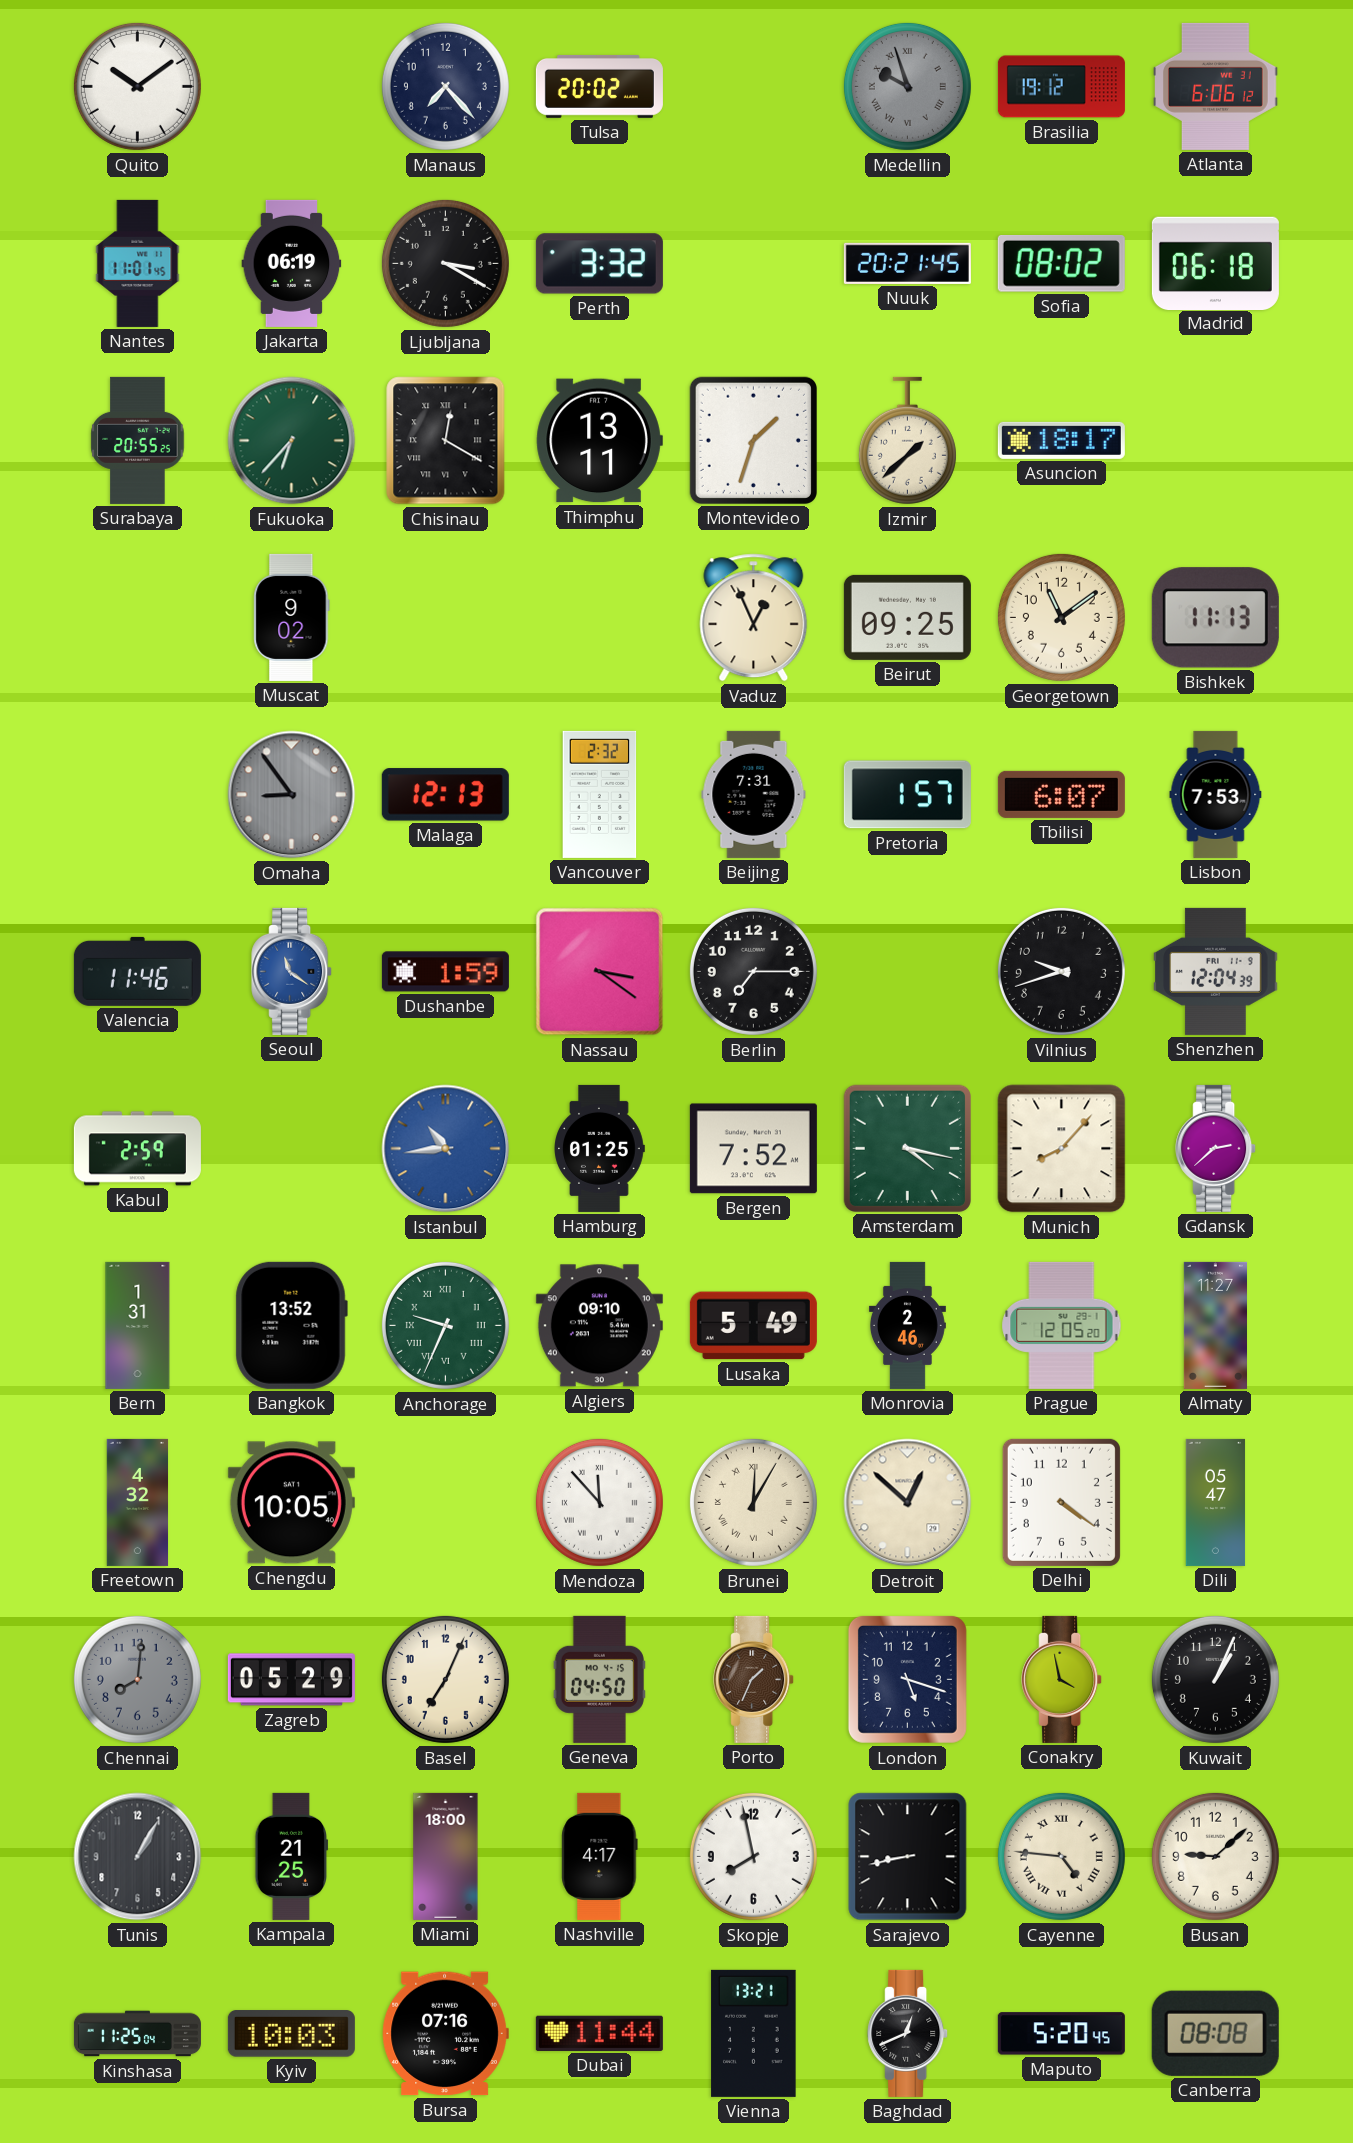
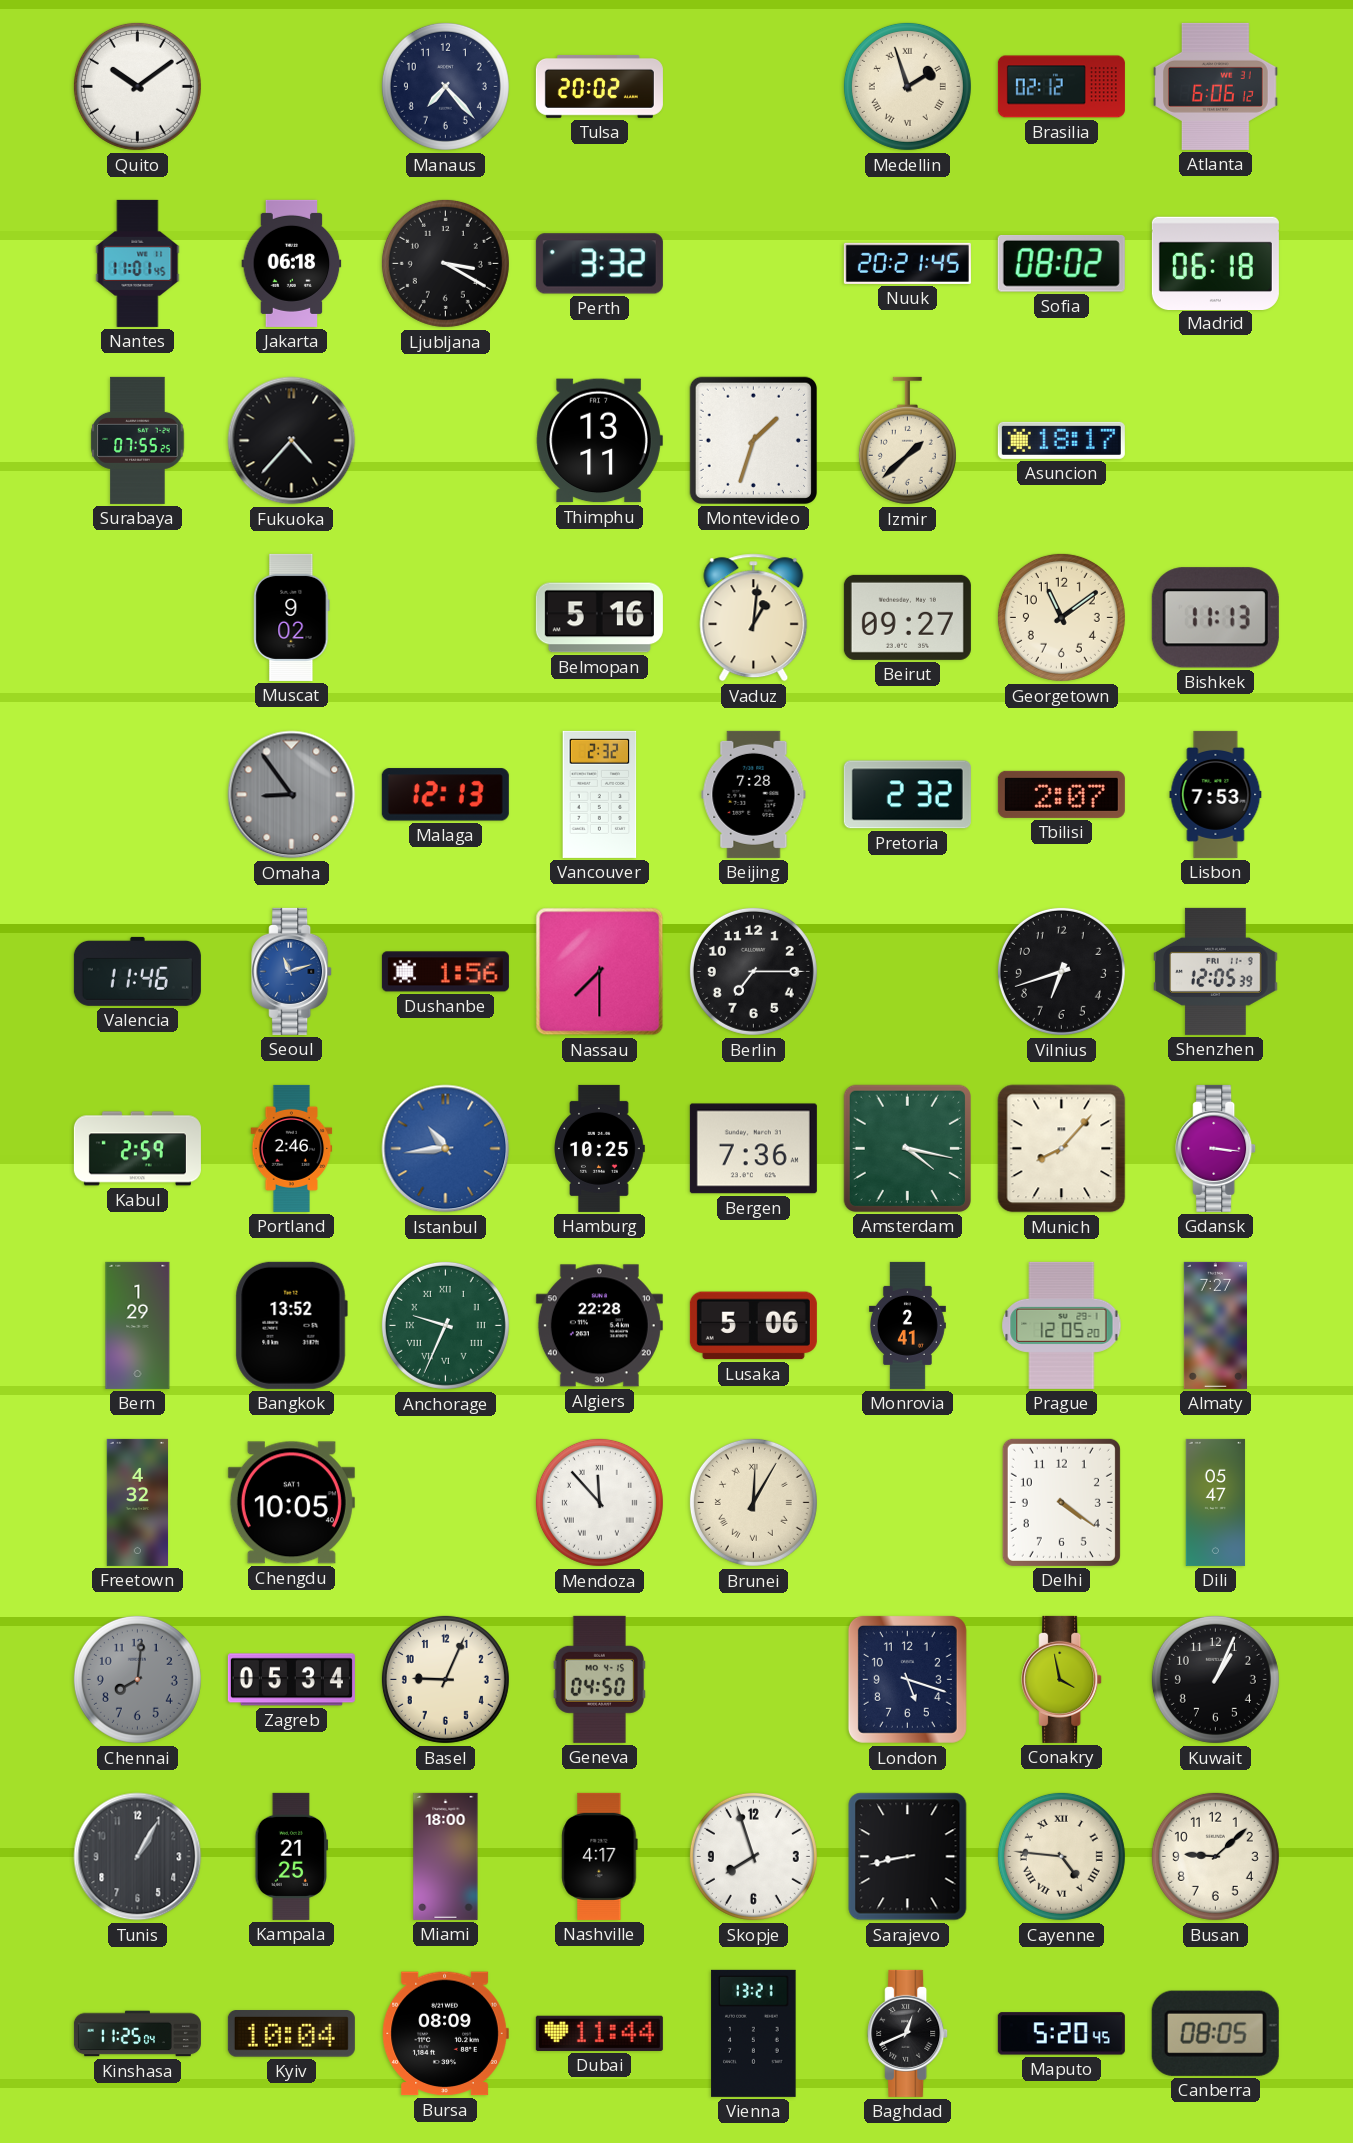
Medellin: 9:57 -> 1:57
Medellin dial: grey -> cream
Brasilia: 19:12 -> 02:12
Jakarta: 06:19 -> 06:18
Surabaya: 20:55 -> 07:55
Fukuoka: 6:37 -> 4:37
Fukuoka dial: green -> black
Chisinau: 12:20 -> none
Belmopan: none -> 5:16
Vaduz: 12:56 -> 1:01
Beirut: 09:25 -> 09:27
Beijing: 7:31 -> 7:28
Pretoria: 1:57 -> 2:32
Tbilisi: 6:07 -> 2:07
Seoul: 11:21 -> 11:12
Dushanbe: 1:59 -> 1:56
Nassau: 3:21 -> 7:30
Vilnius: 9:42 -> 6:42
Shenzhen: 12:04 -> 12:05
Portland: none -> 2:46
Hamburg: 01:25 -> 10:25
Bergen: 7:52 -> 7:36
Gdansk: 2:38 -> 3:16
Bern: 1:31 -> 1:29
Algiers: 09:10 -> 22:28
Lusaka: 5:49 -> 5:06
Monrovia: 2:46 -> 2:41
Almaty: 11:27 -> 7:27
Detroit: 12:52 -> none
Zagreb: 05:29 -> 05:34
Basel: 7:04 -> 9:04
Porto: 1:34 -> none
Skopje: 7:58 -> 7:57
Kyiv: 10:03 -> 10:04
Bursa: 07:16 -> 08:09
Canberra: 08:08 -> 08:05
